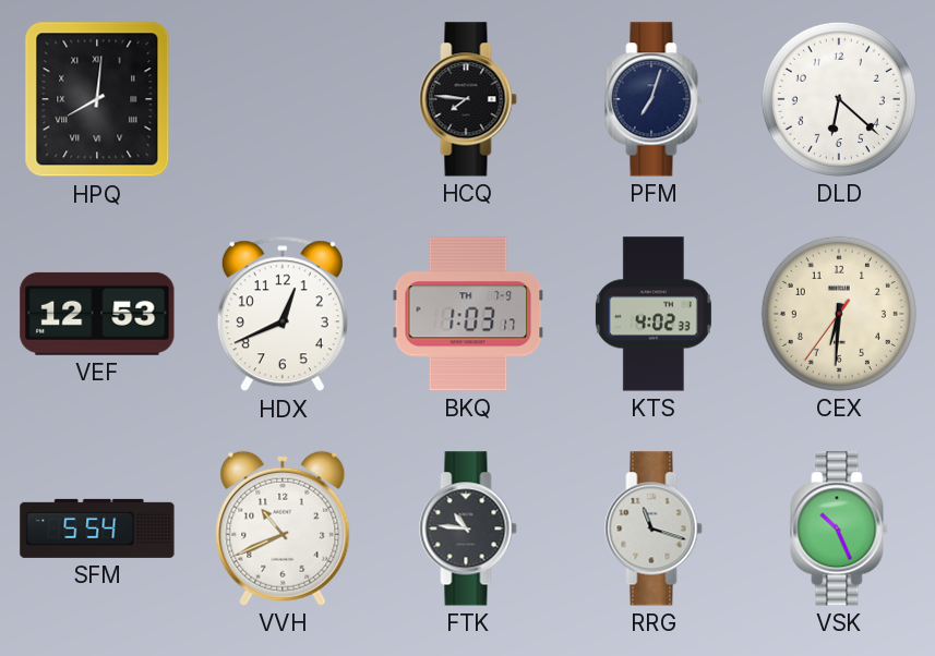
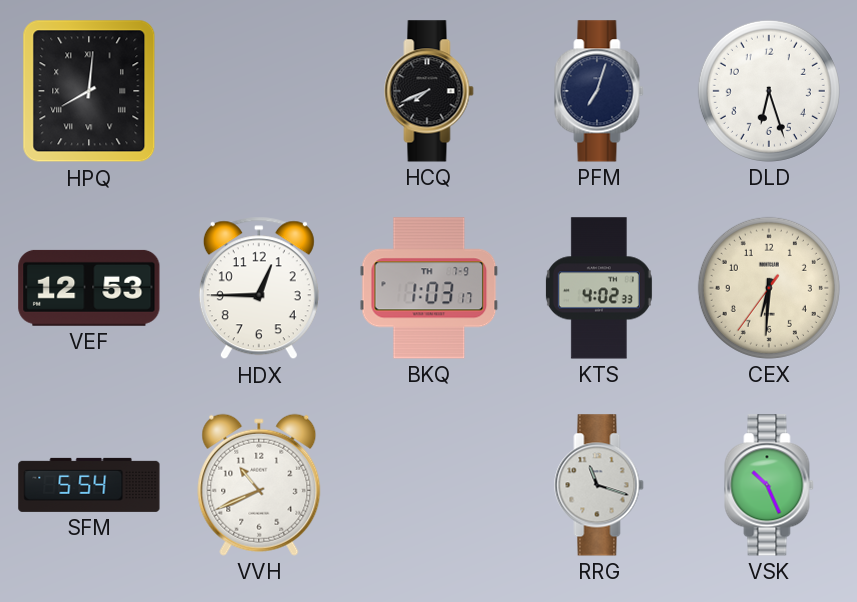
HCQ: 7:46 -> 7:41
DLD: 6:22 -> 6:27
HDX: 12:41 -> 12:45
FTK: 10:46 -> none
